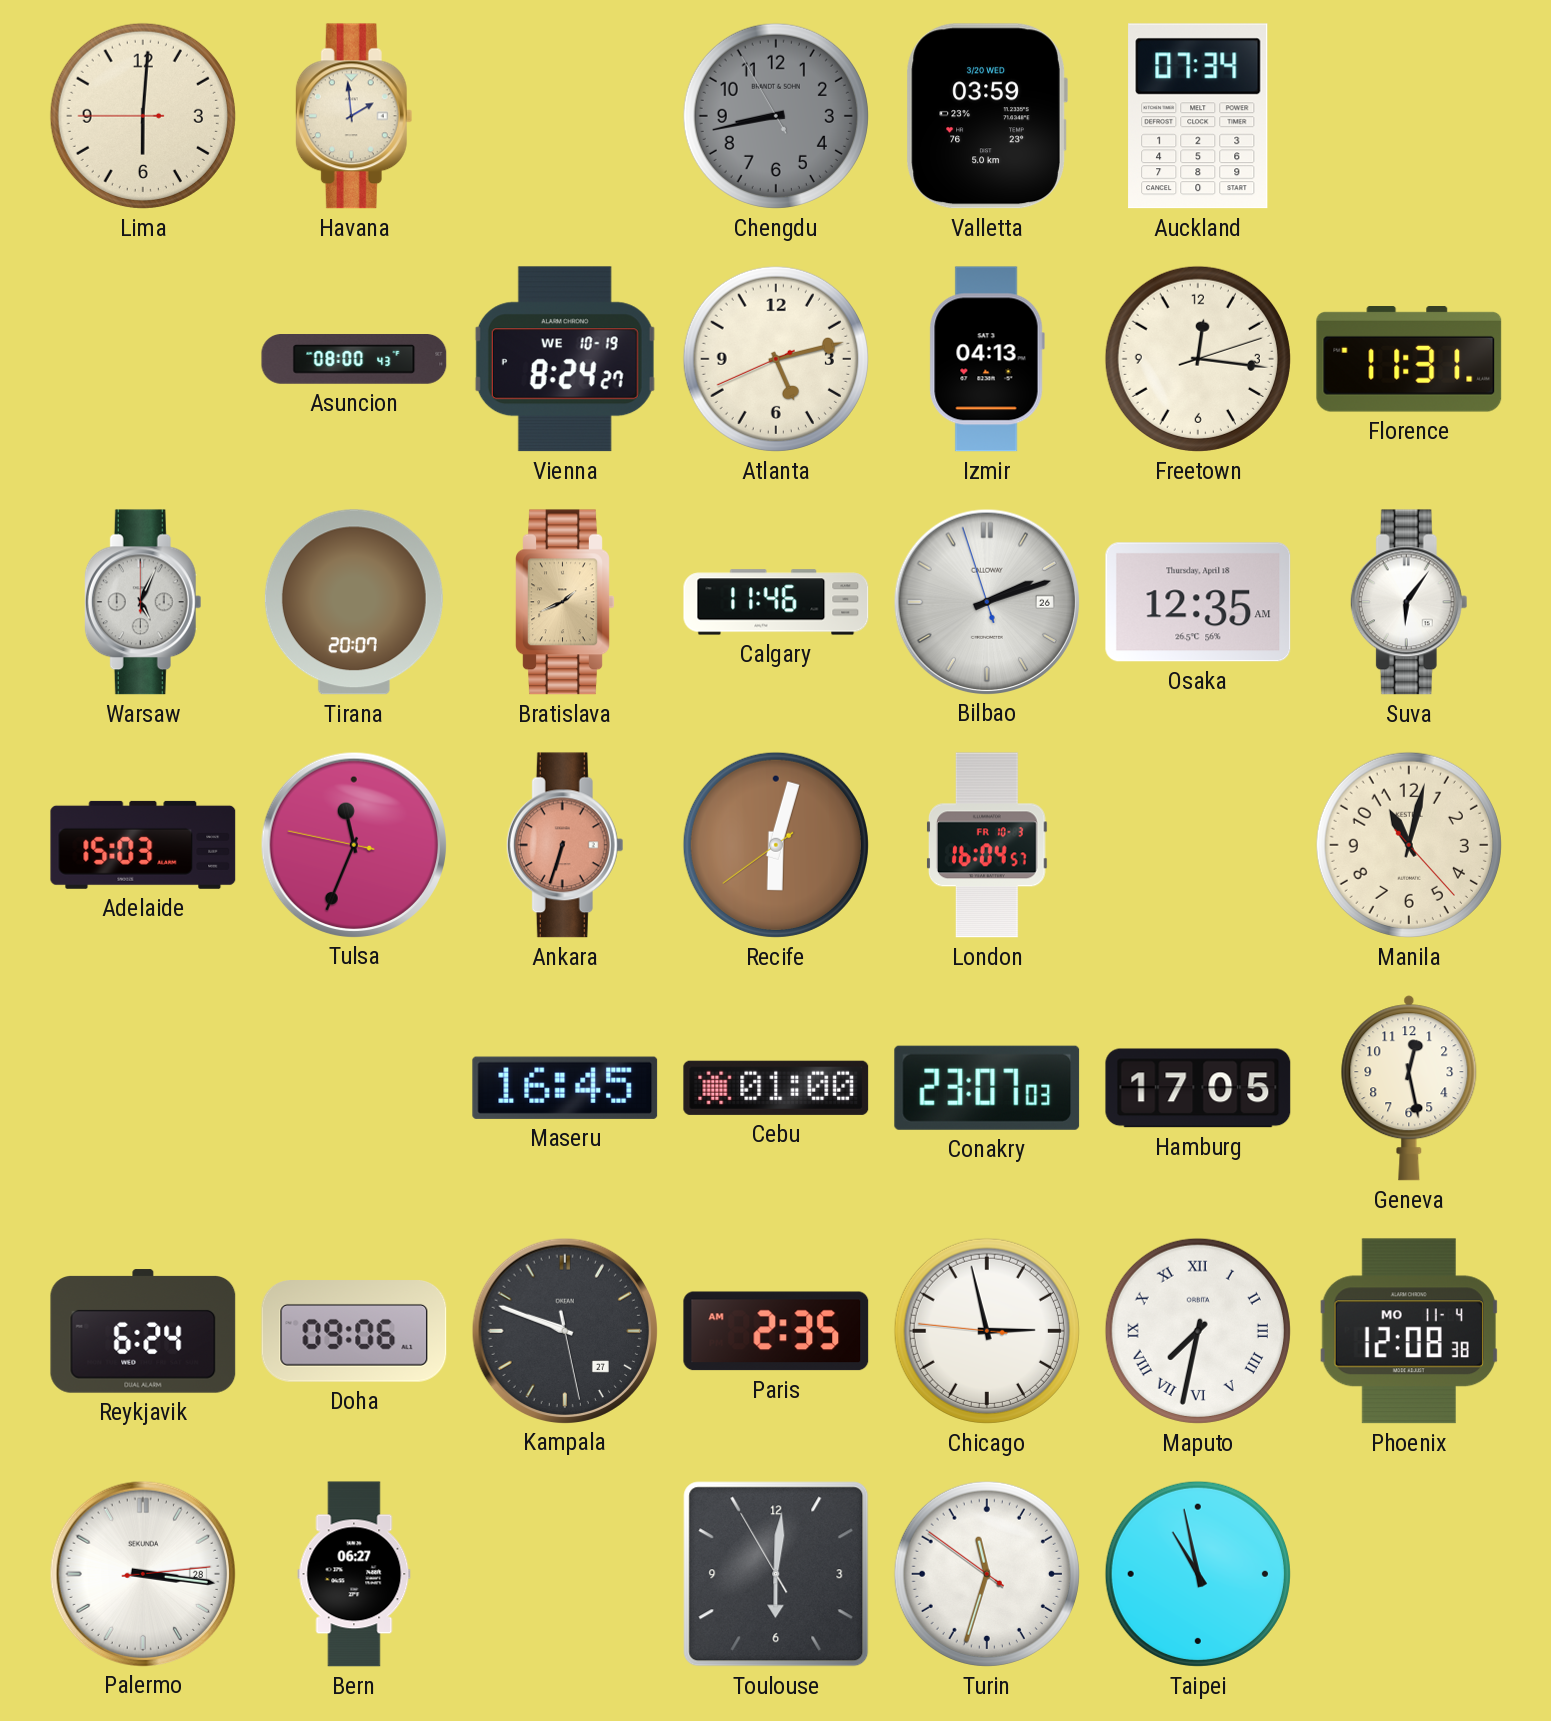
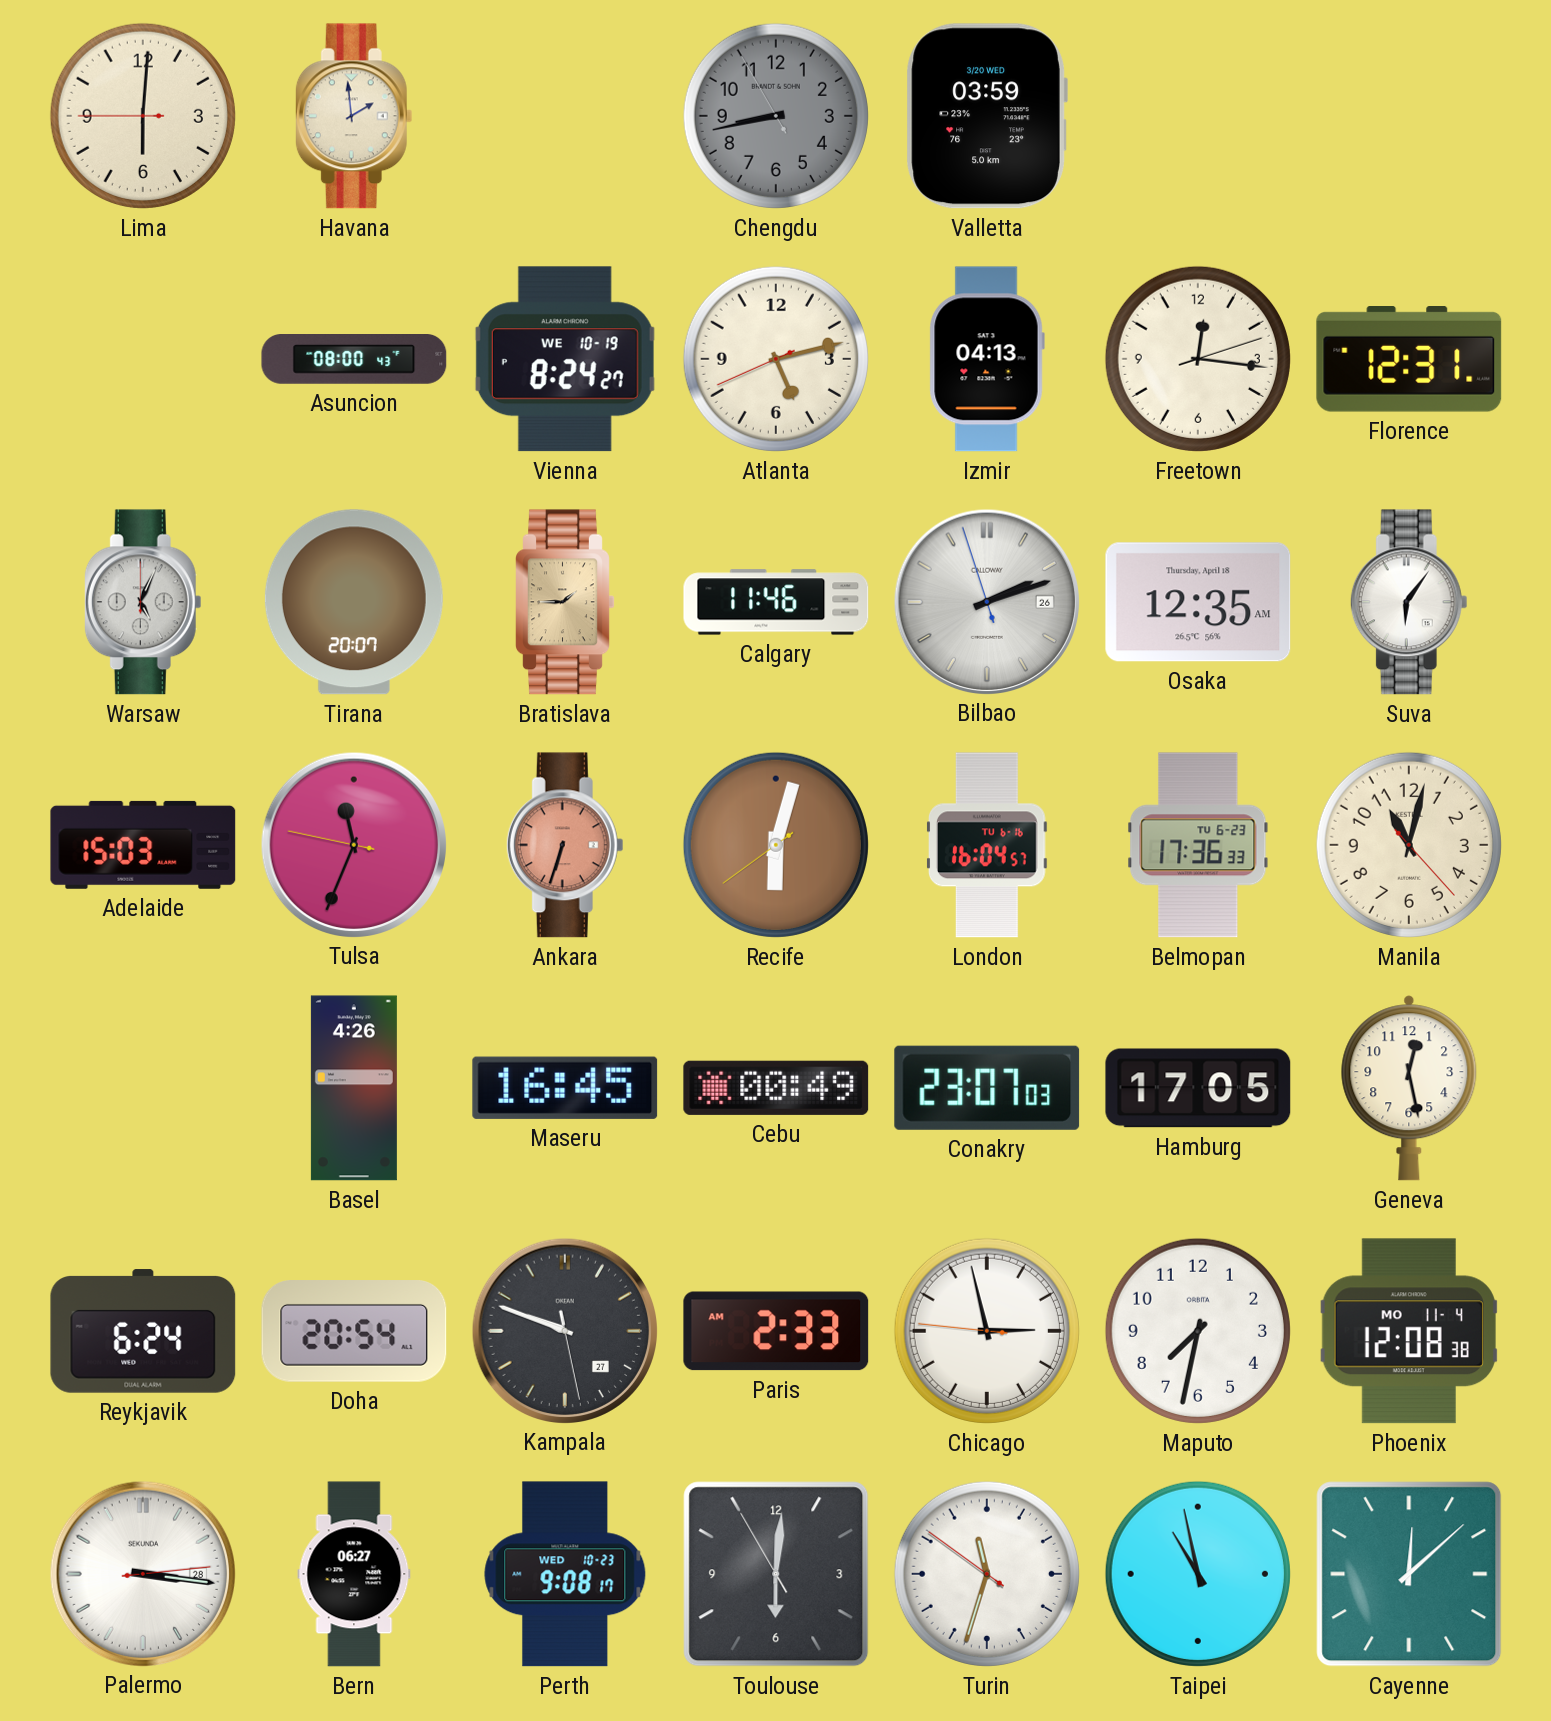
Auckland: 07:34 -> none
Florence: 11:31 -> 12:31
Bratislava: 1:41 -> 1:45
London date: FR 10-3 -> TU 6-16
Belmopan: none -> 17:36
Basel: none -> 4:26
Cebu: 01:00 -> 00:49
Doha: 09:06 -> 20:54
Paris: 2:35 -> 2:33
Maputo numerals: Roman -> Arabic
Perth: none -> 9:08
Cayenne: none -> 12:08
